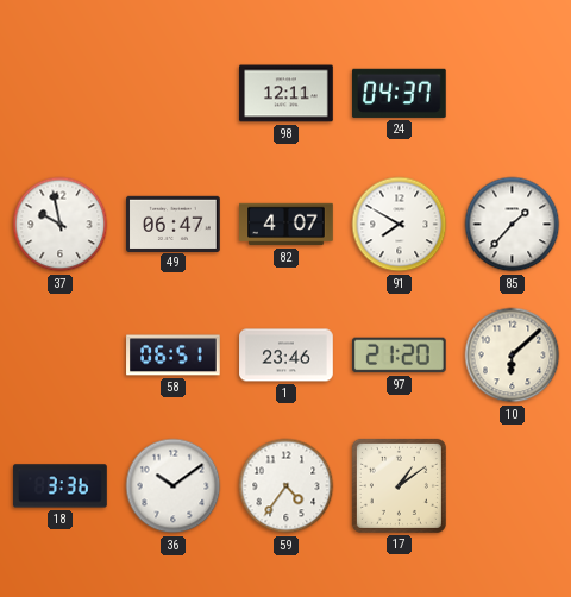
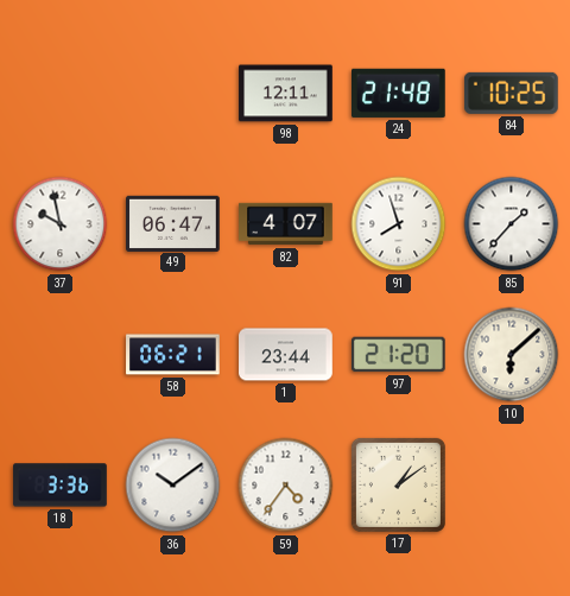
24: 04:37 -> 21:48
84: none -> 10:25
91: 7:50 -> 7:57
58: 06:51 -> 06:21
1: 23:46 -> 23:44
